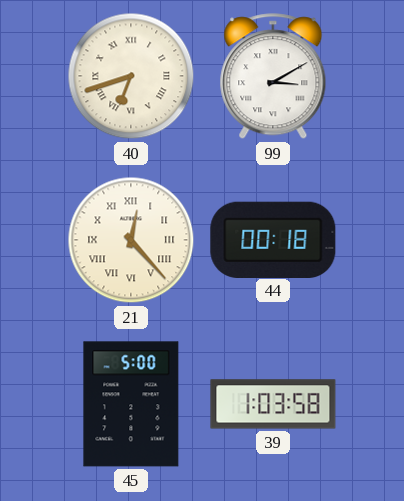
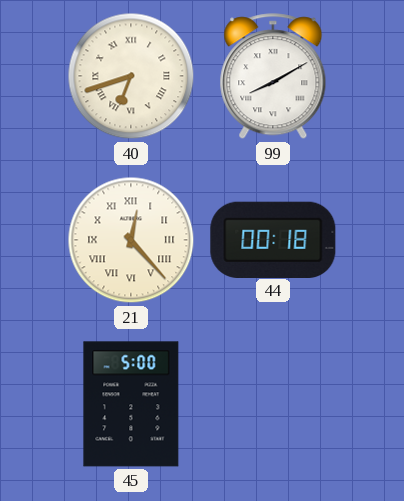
99: 3:10 -> 8:10
39: 1:03 -> none
